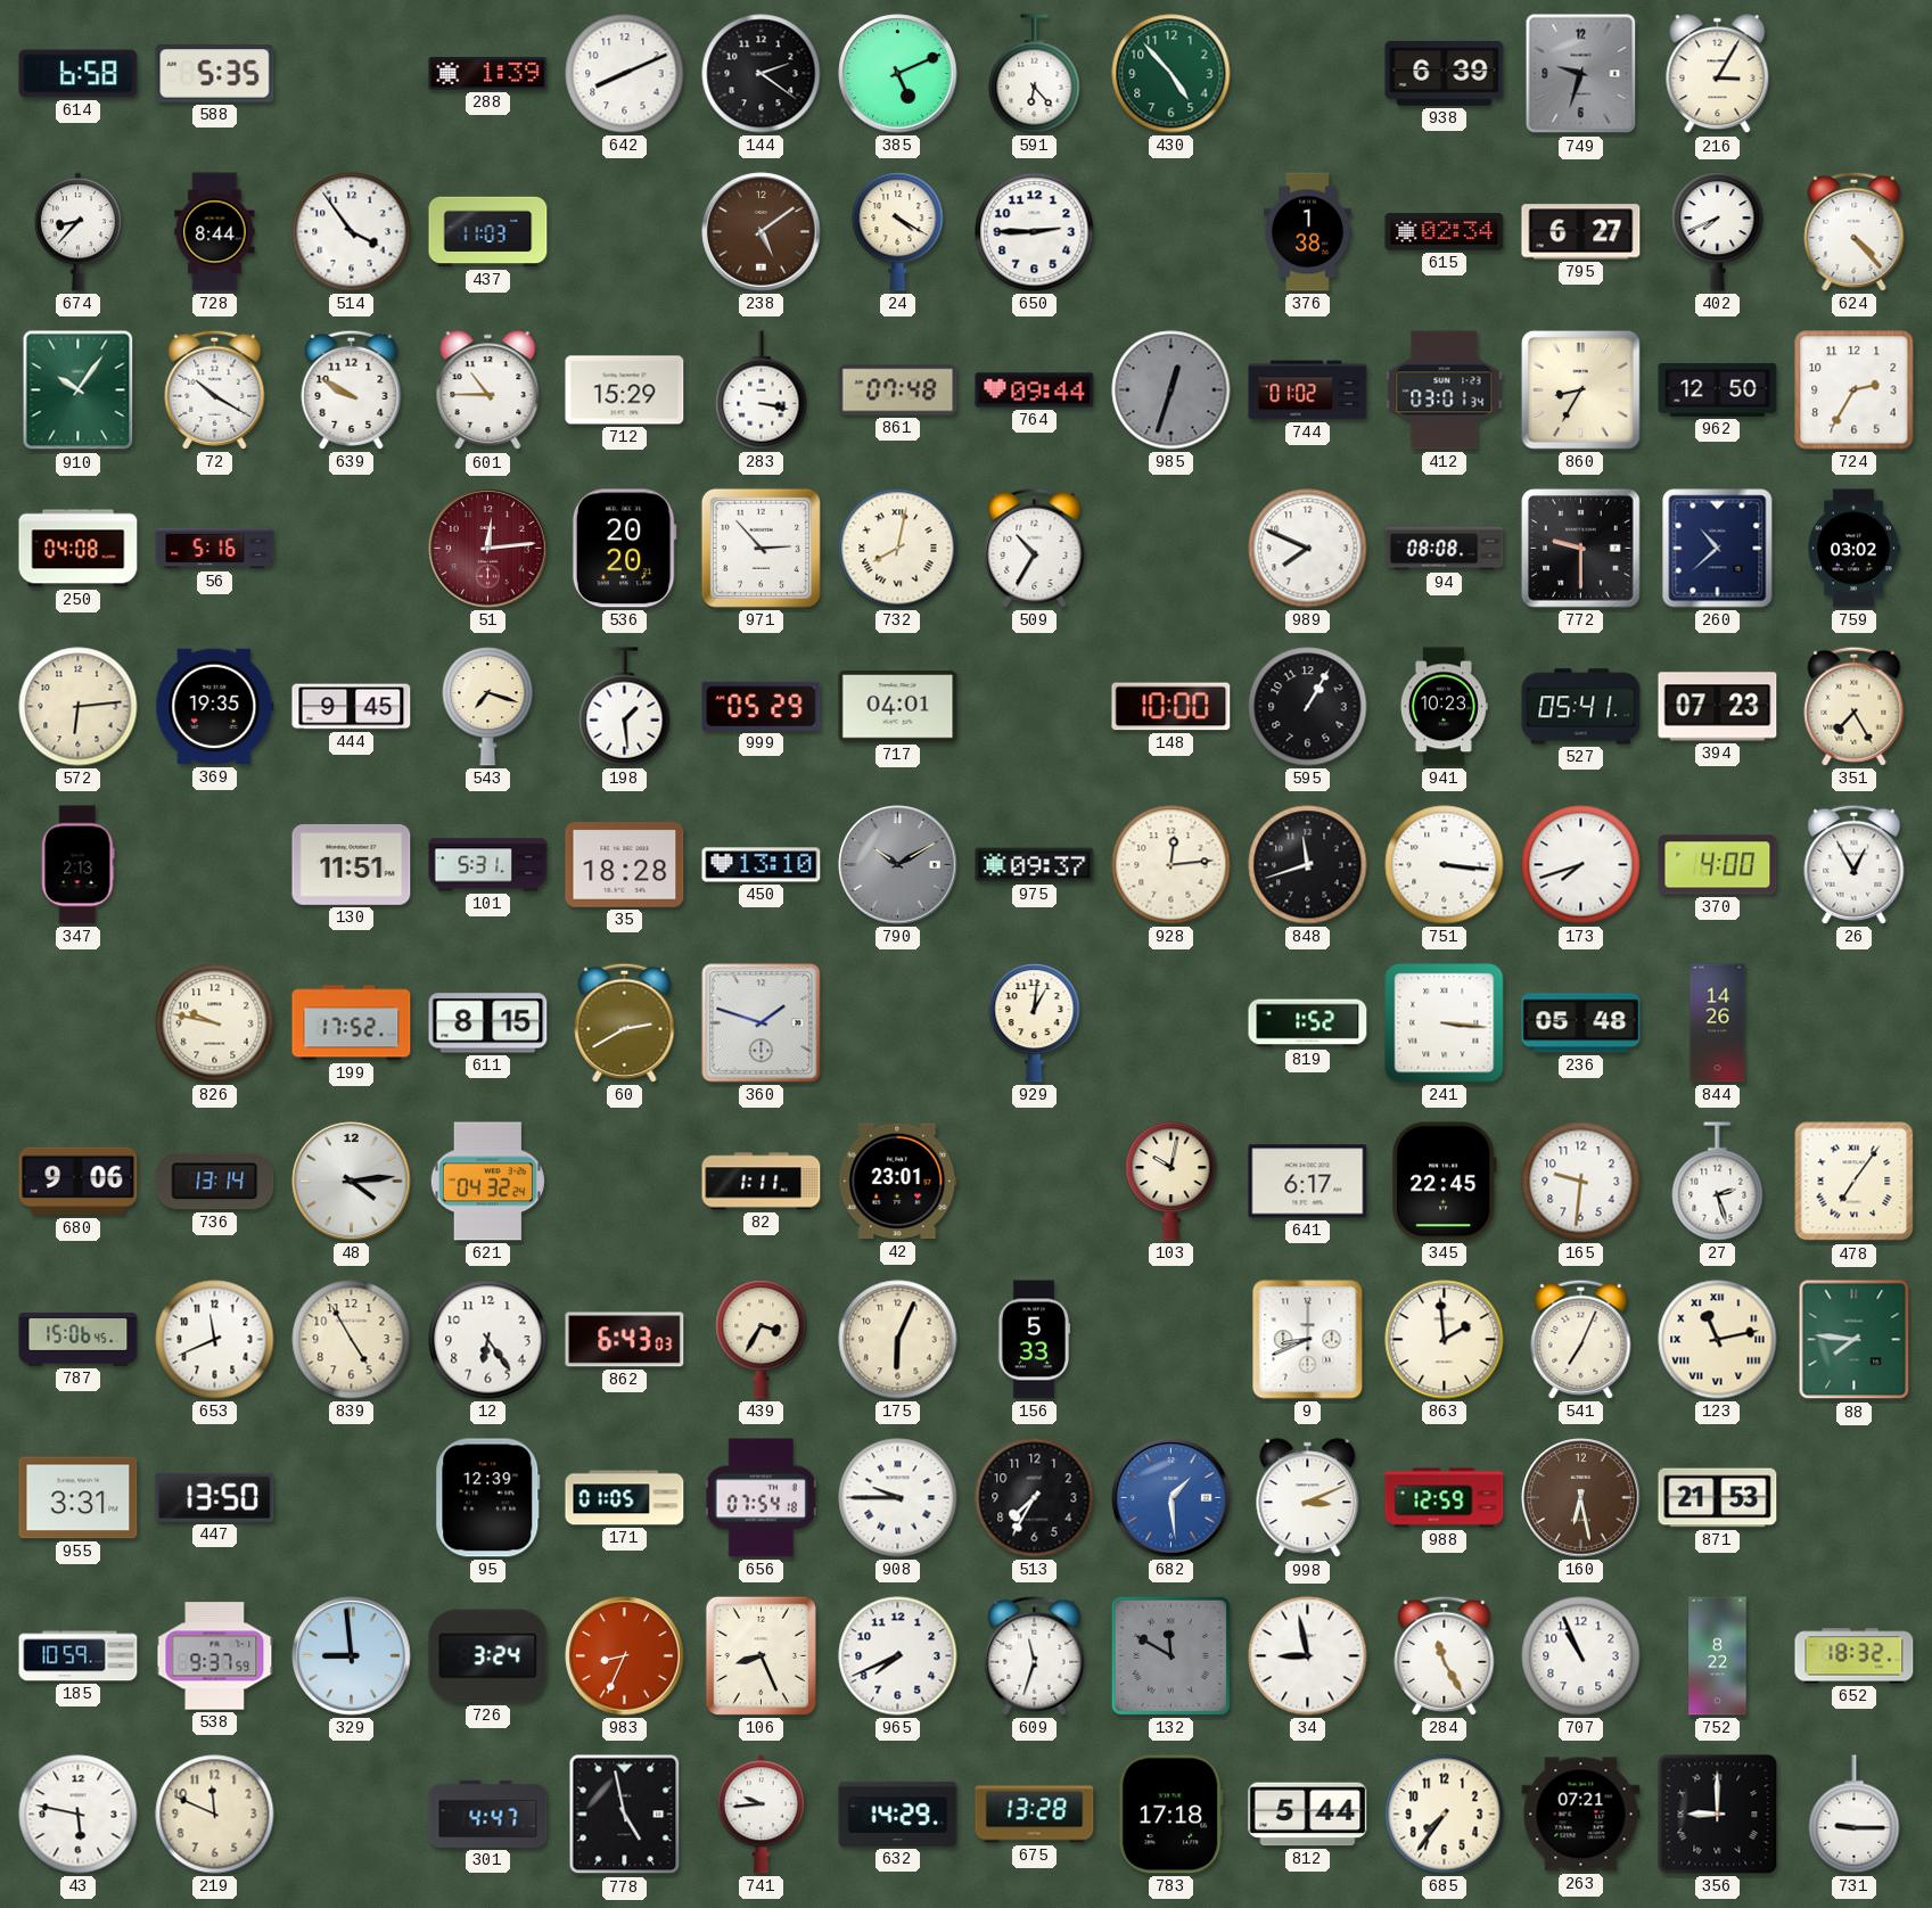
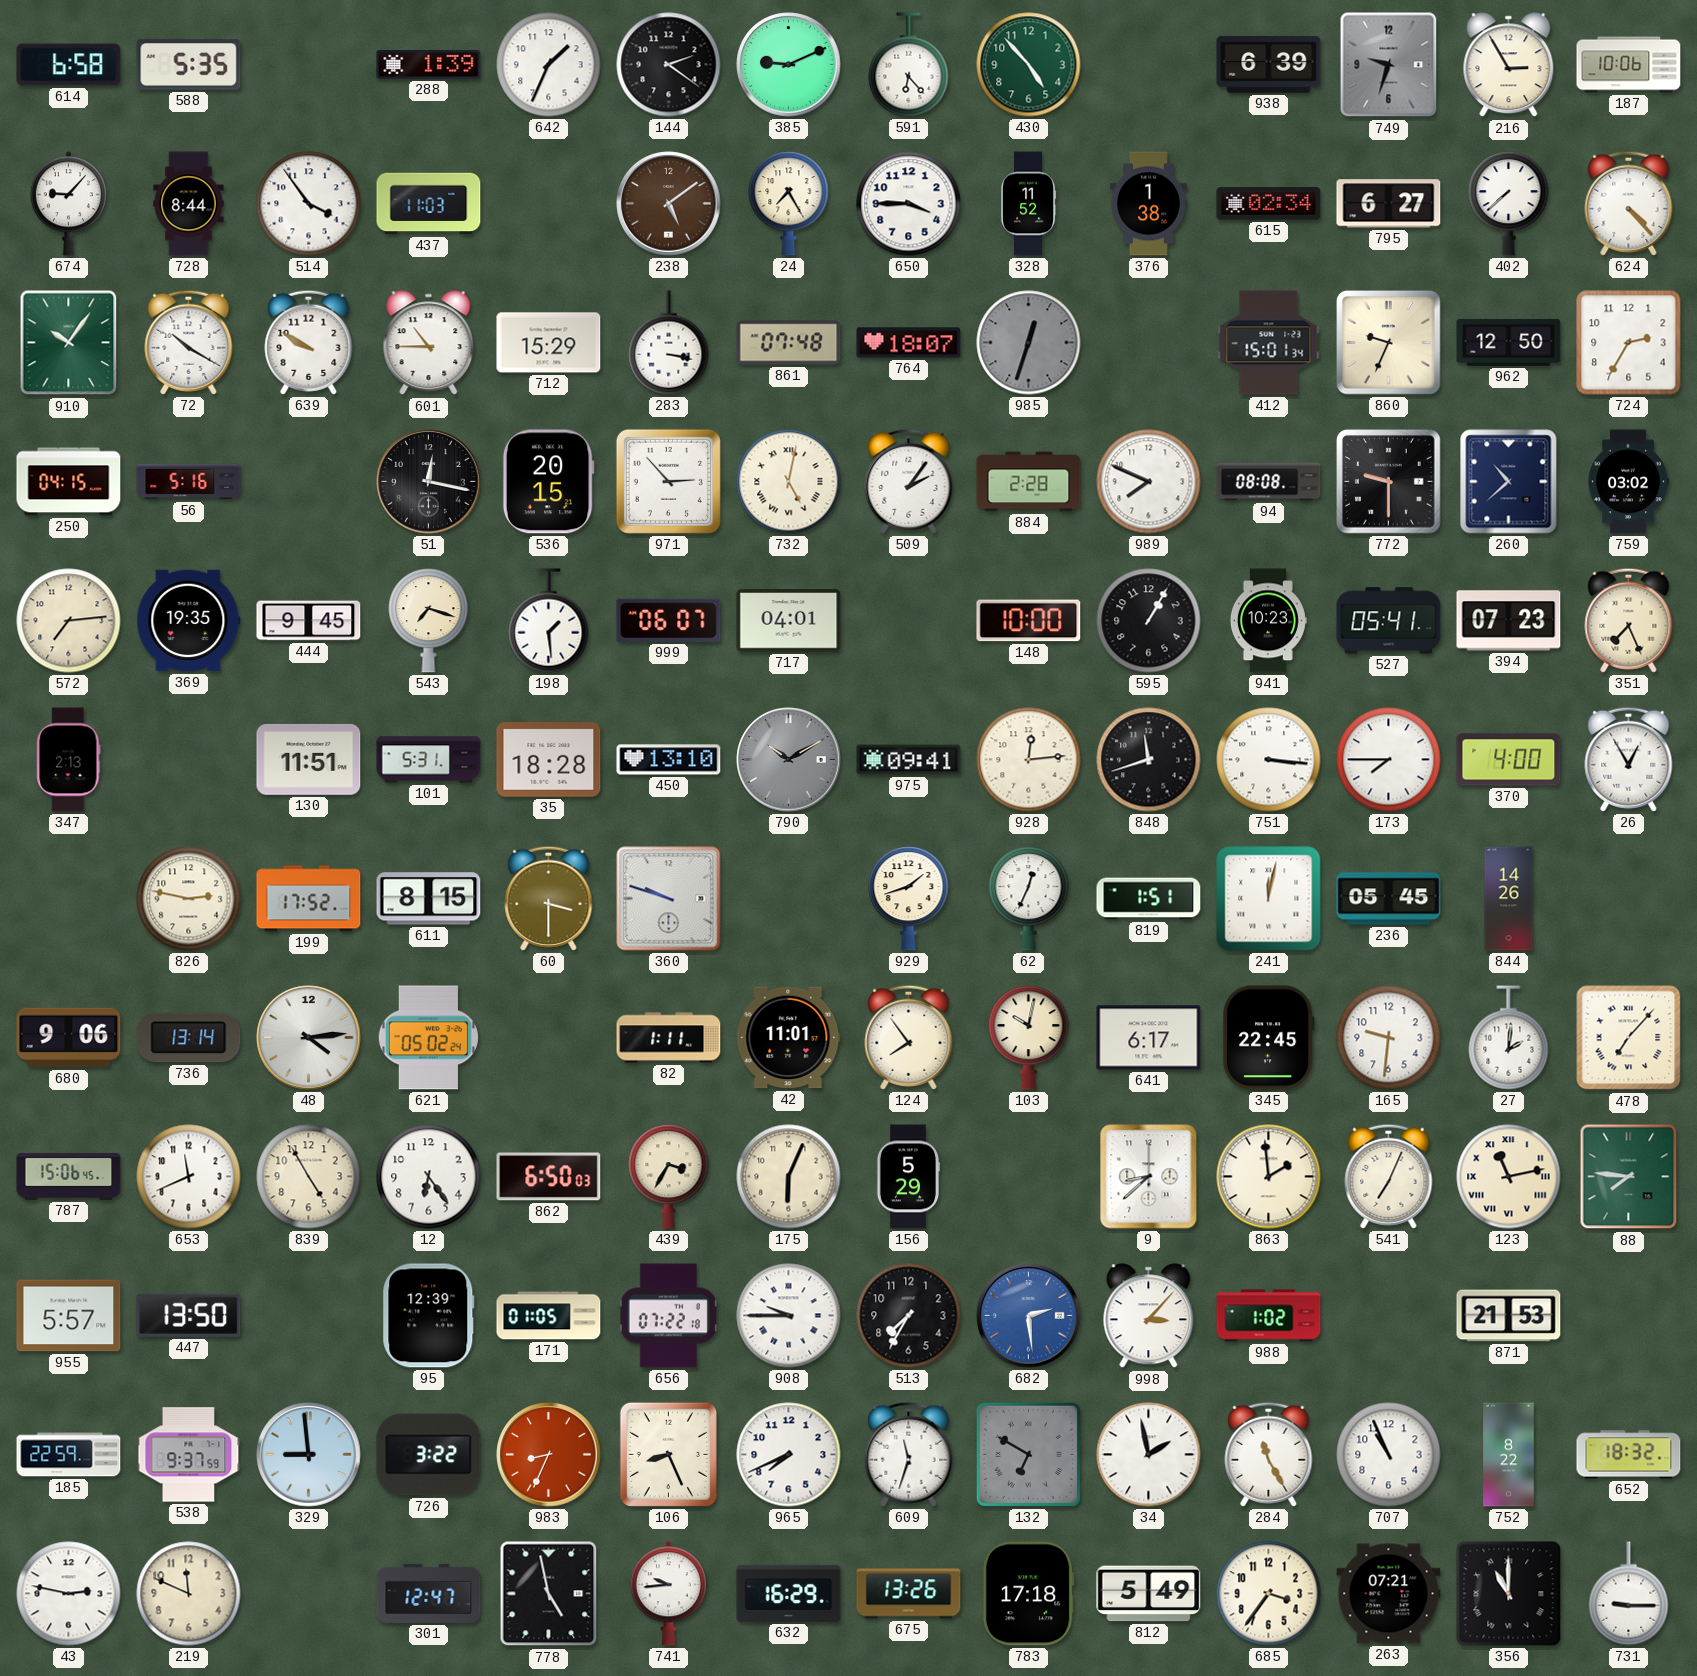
642: 8:11 -> 1:34
385: 5:11 -> 9:11
216: 3:05 -> 2:55
187: none -> 10:06
674: 8:37 -> 9:07
24: 4:20 -> 7:25
650: 2:45 -> 3:45
328: none -> 11:52
402: 7:41 -> 7:38
764: 09:44 -> 18:07
744: 01:02 -> none
412: 03:01 -> 15:01
860: 8:35 -> 9:34
250: 04:08 -> 04:15
51: 12:14 -> 12:17
51 dial: burgundy -> black
536: 20:20 -> 20:15
732: 8:02 -> 5:02
509: 10:35 -> 2:06
884: none -> 2:28
572: 6:14 -> 7:14
999: 05:29 -> 06:07
351: 7:25 -> 7:26
975: 09:37 -> 09:41
173: 7:42 -> 7:45
826: 9:47 -> 2:47
60: 2:40 -> 3:30
360: 1:48 -> 9:48
929: 1:01 -> 1:42
62: none -> 12:34
819: 1:52 -> 1:51
241: 3:16 -> 12:02
236: 05:48 -> 05:45
621: 04:32 -> 05:02
42: 23:01 -> 11:01
124: none -> 7:54
27: 2:27 -> 2:01
478: 7:06 -> 7:07
862: 6:43 -> 6:50
156: 5:33 -> 5:29
9: 8:41 -> 8:38
955: 3:31 -> 5:57
656: 07:54 -> 07:22
682: 1:29 -> 2:29
998: 3:11 -> 3:07
988: 12:59 -> 1:02
160: 6:28 -> none
185: 10:59 -> 22:59
726: 3:24 -> 3:22
132: 11:50 -> 6:50
34: 8:58 -> 1:58
43: 5:47 -> 2:47
301: 4:47 -> 12:47
632: 14:29 -> 16:29
675: 13:28 -> 13:26
812: 5:44 -> 5:49
685: 7:36 -> 3:36
356: 9:00 -> 11:00
